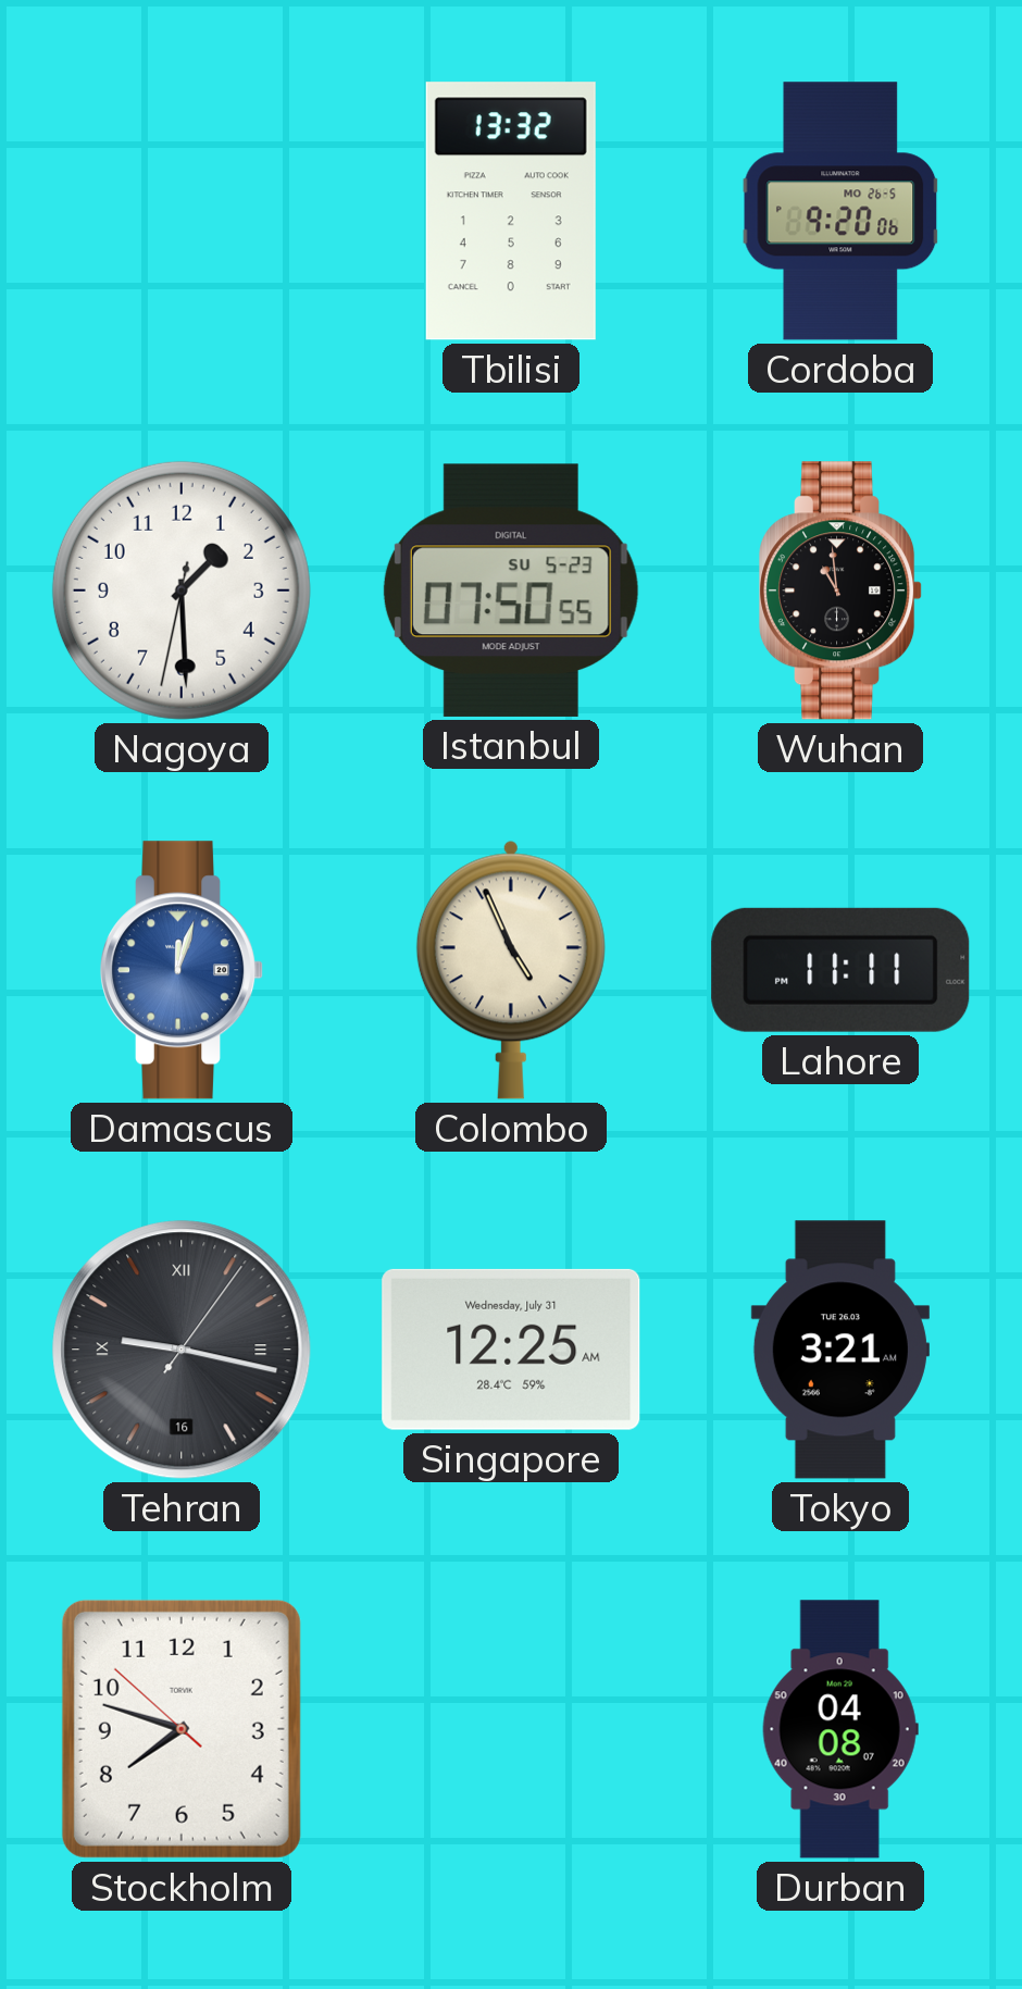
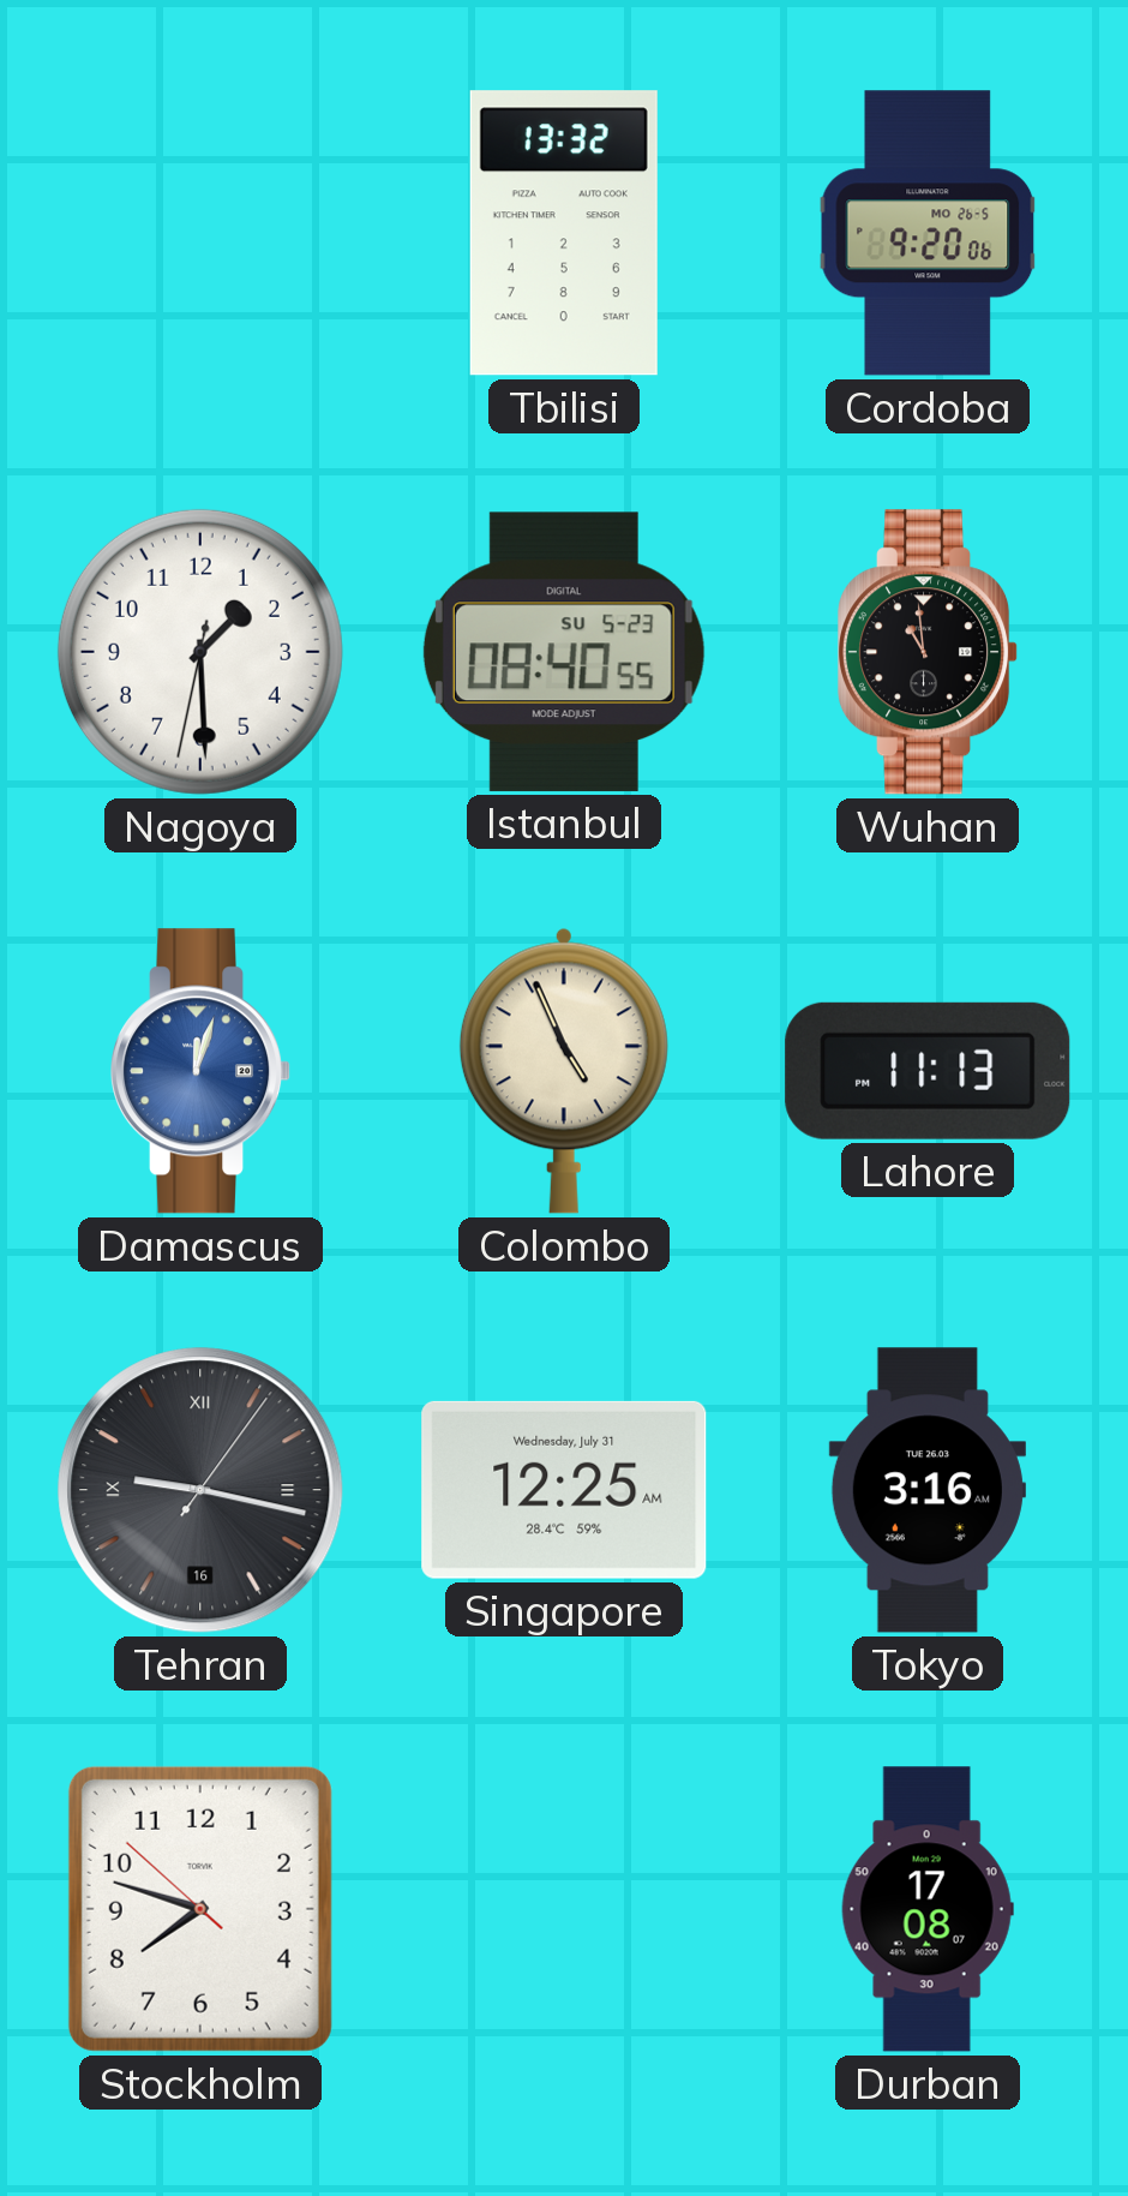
Istanbul: 07:50 -> 08:40
Lahore: 11:11 -> 11:13
Tokyo: 3:21 -> 3:16
Durban: 04:08 -> 17:08
